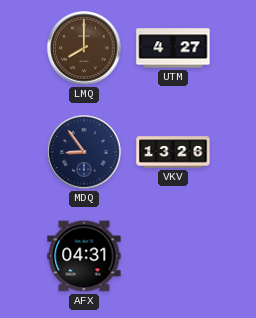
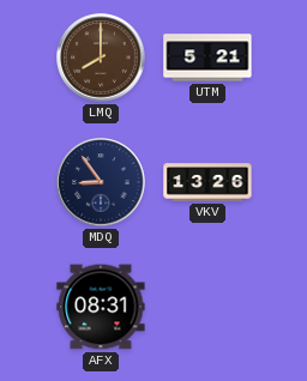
UTM: 4:27 -> 5:21
AFX: 04:31 -> 08:31
